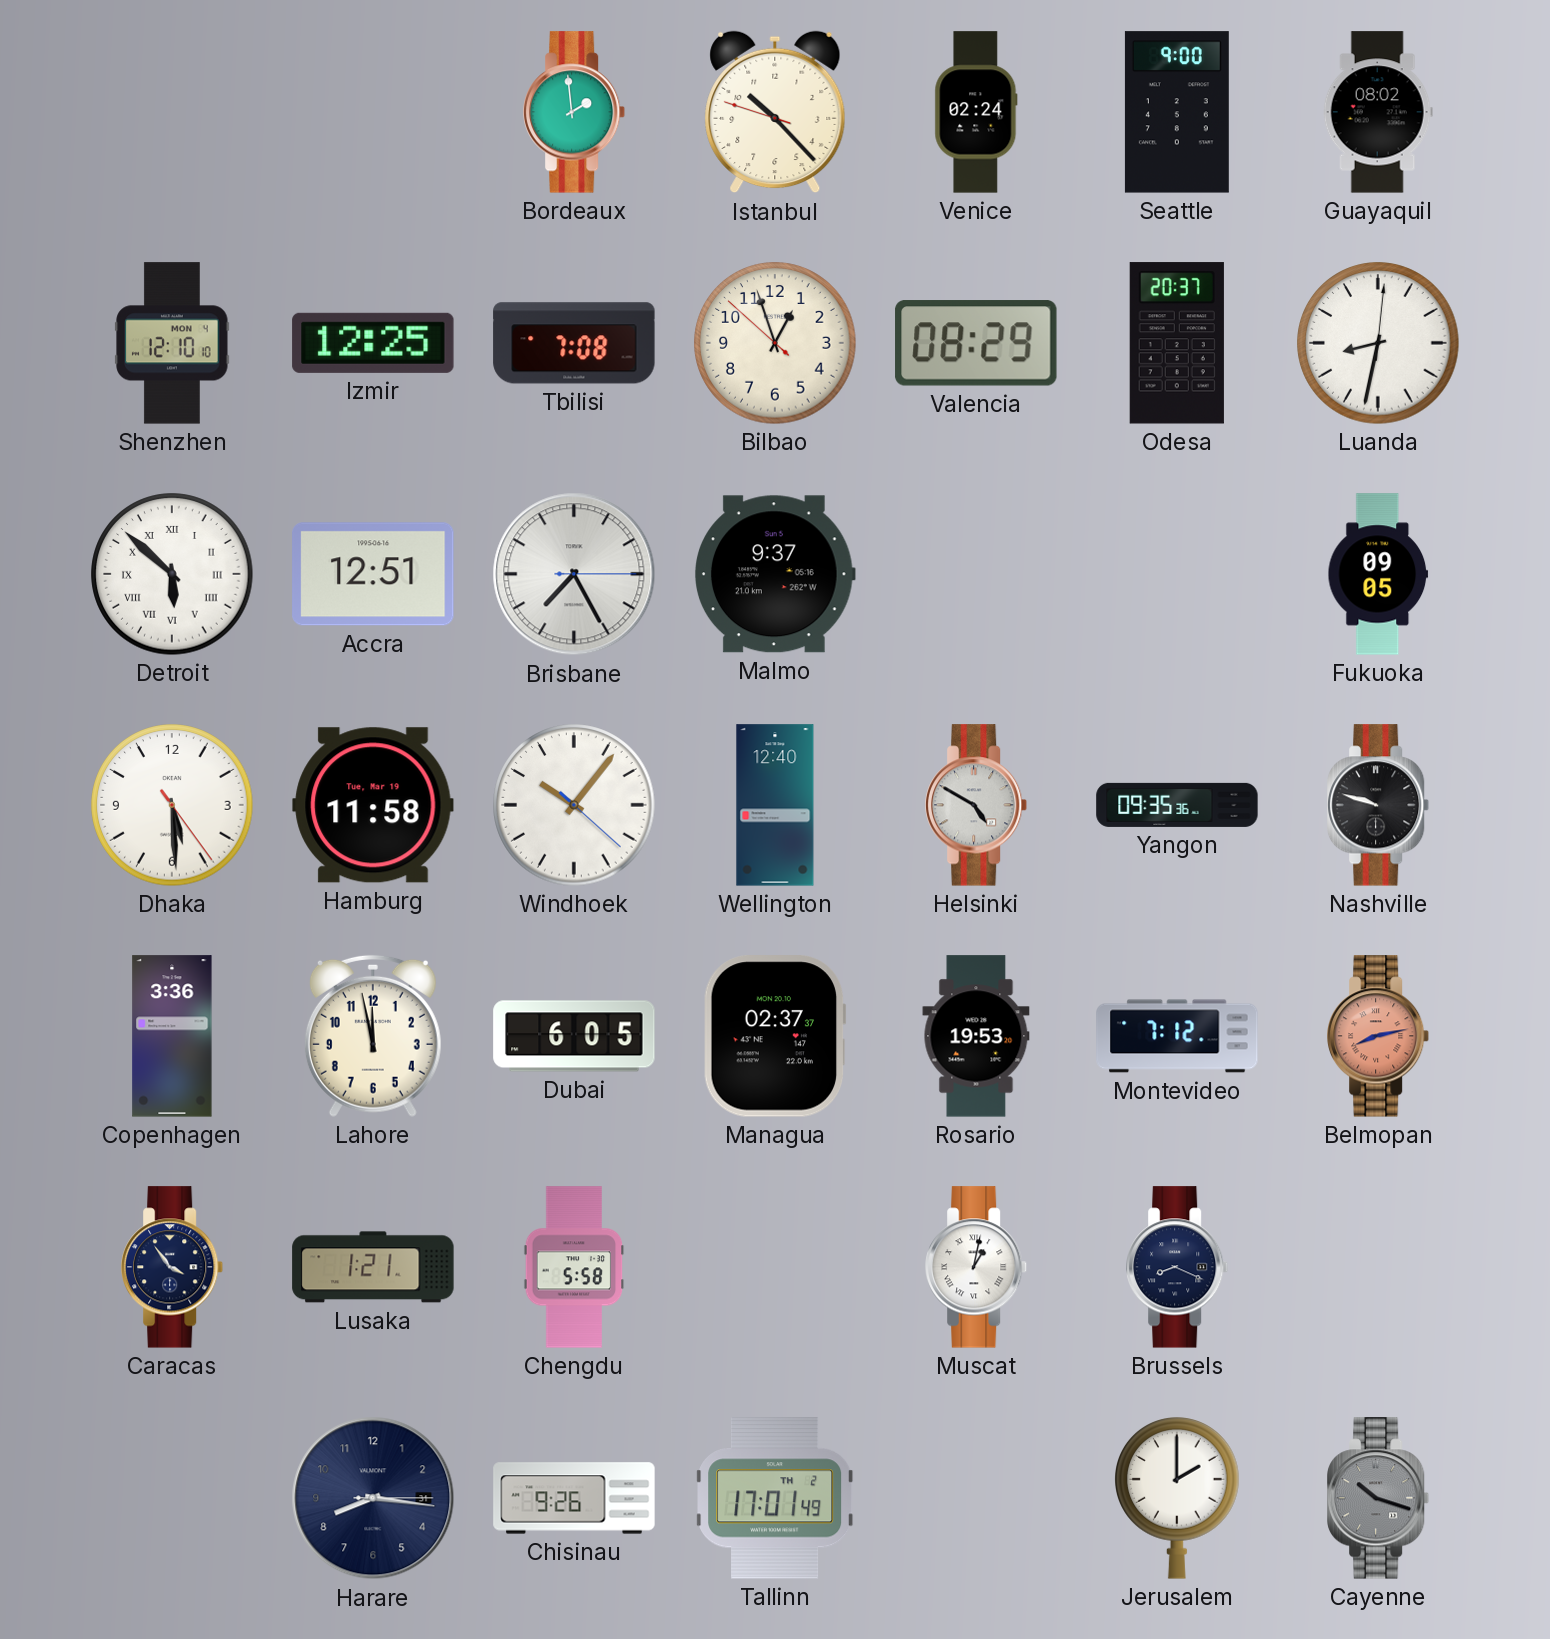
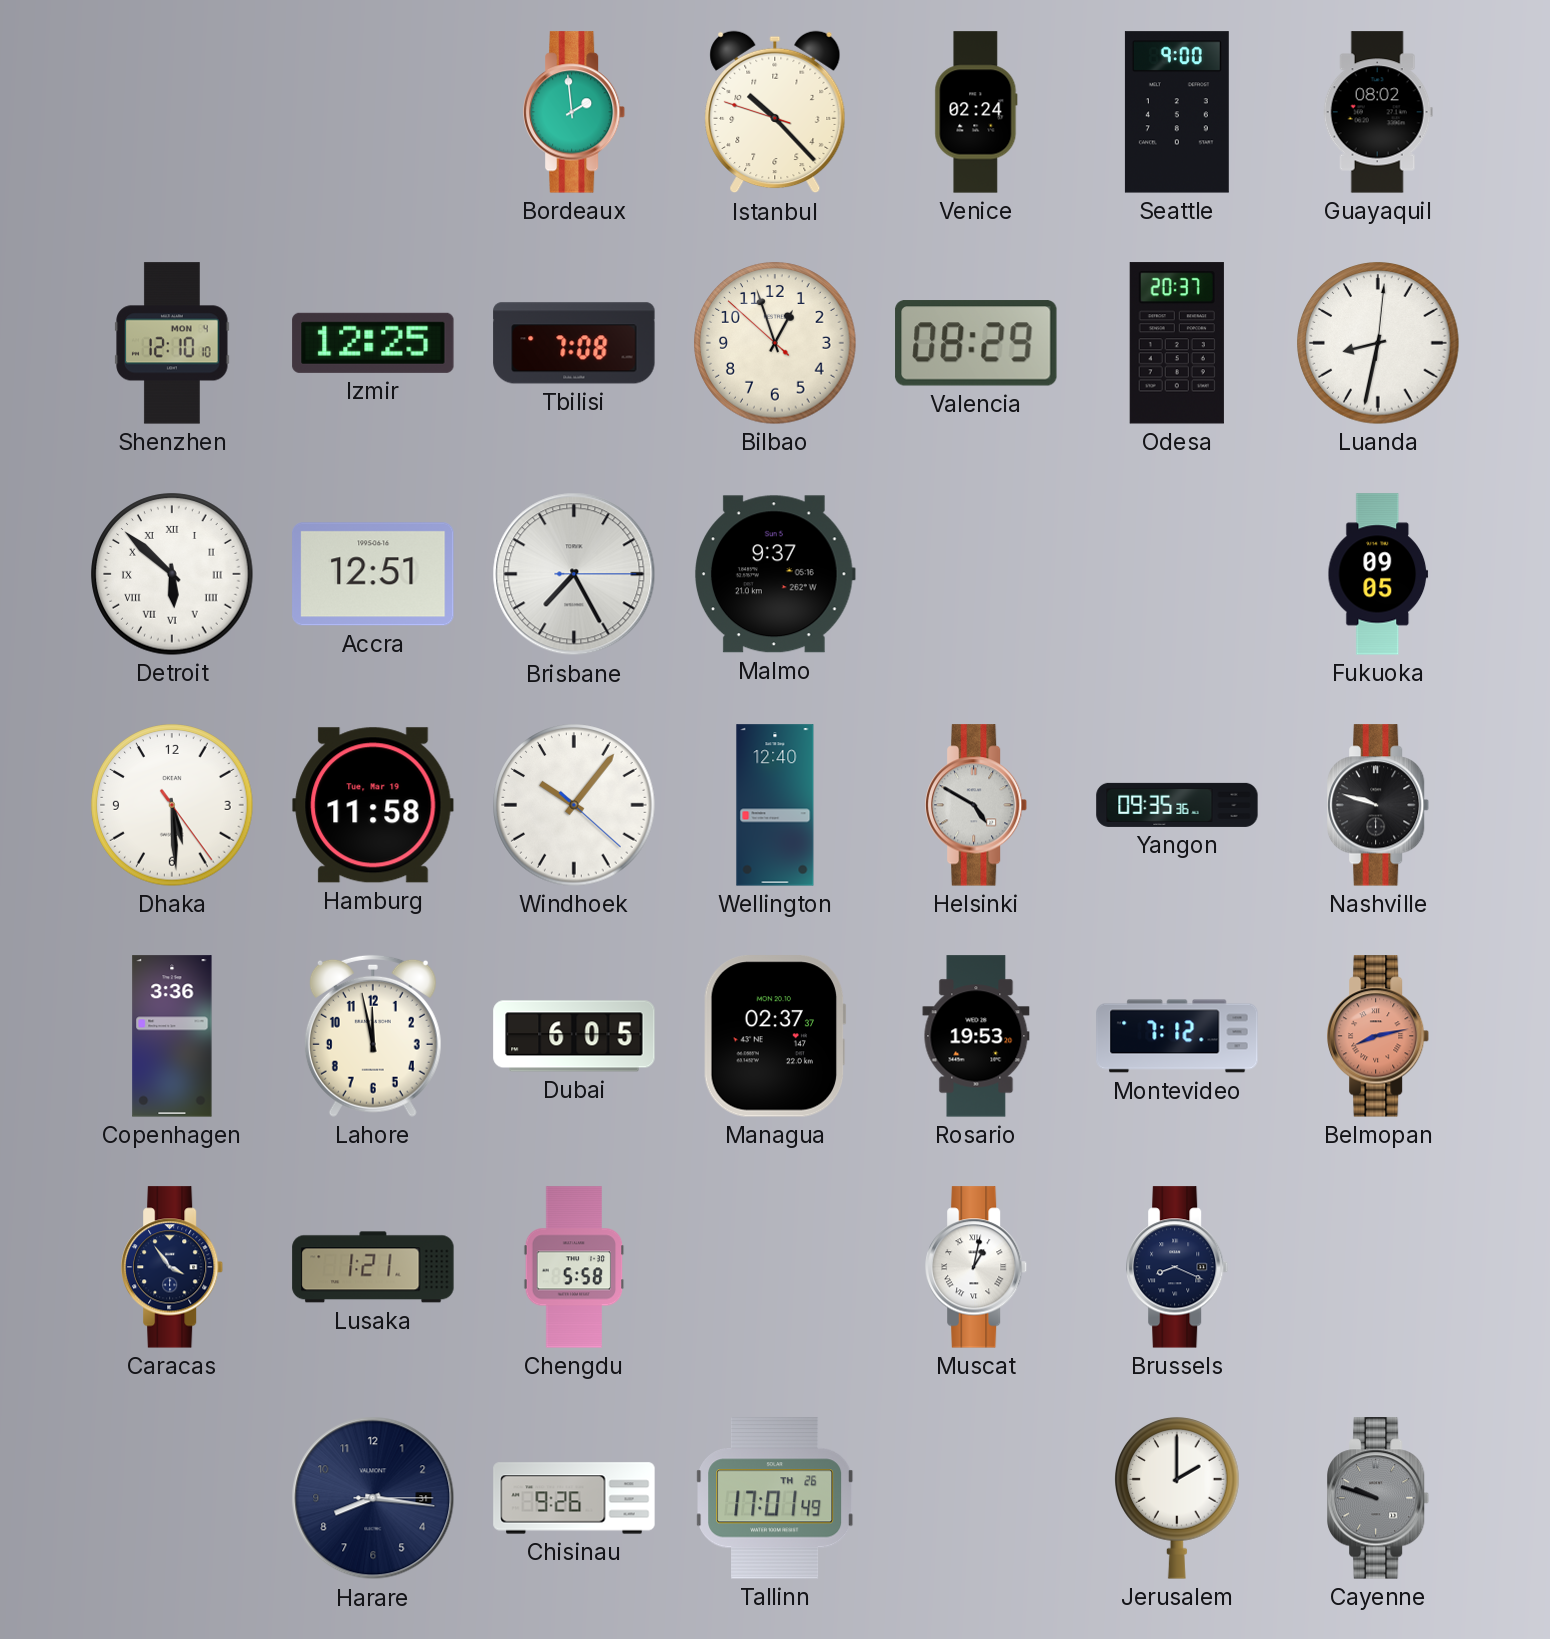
Tallinn date: TH 2 -> TH 26
Cayenne: 10:18 -> 9:48
